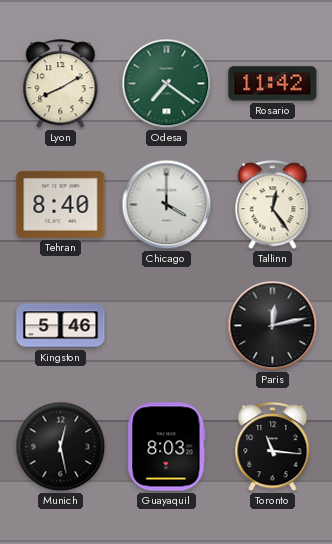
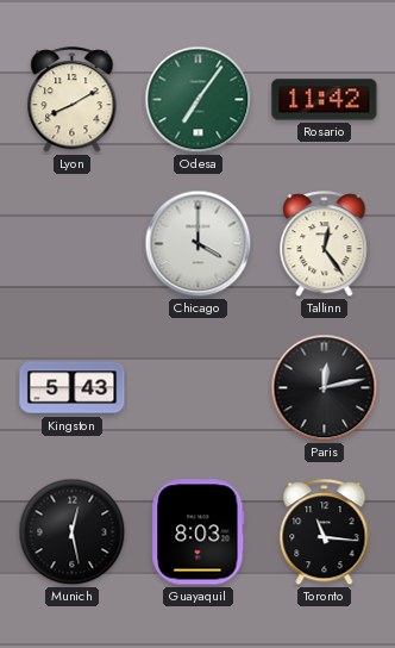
Odesa: 7:21 -> 7:06
Tehran: 8:40 -> none
Kingston: 5:46 -> 5:43
